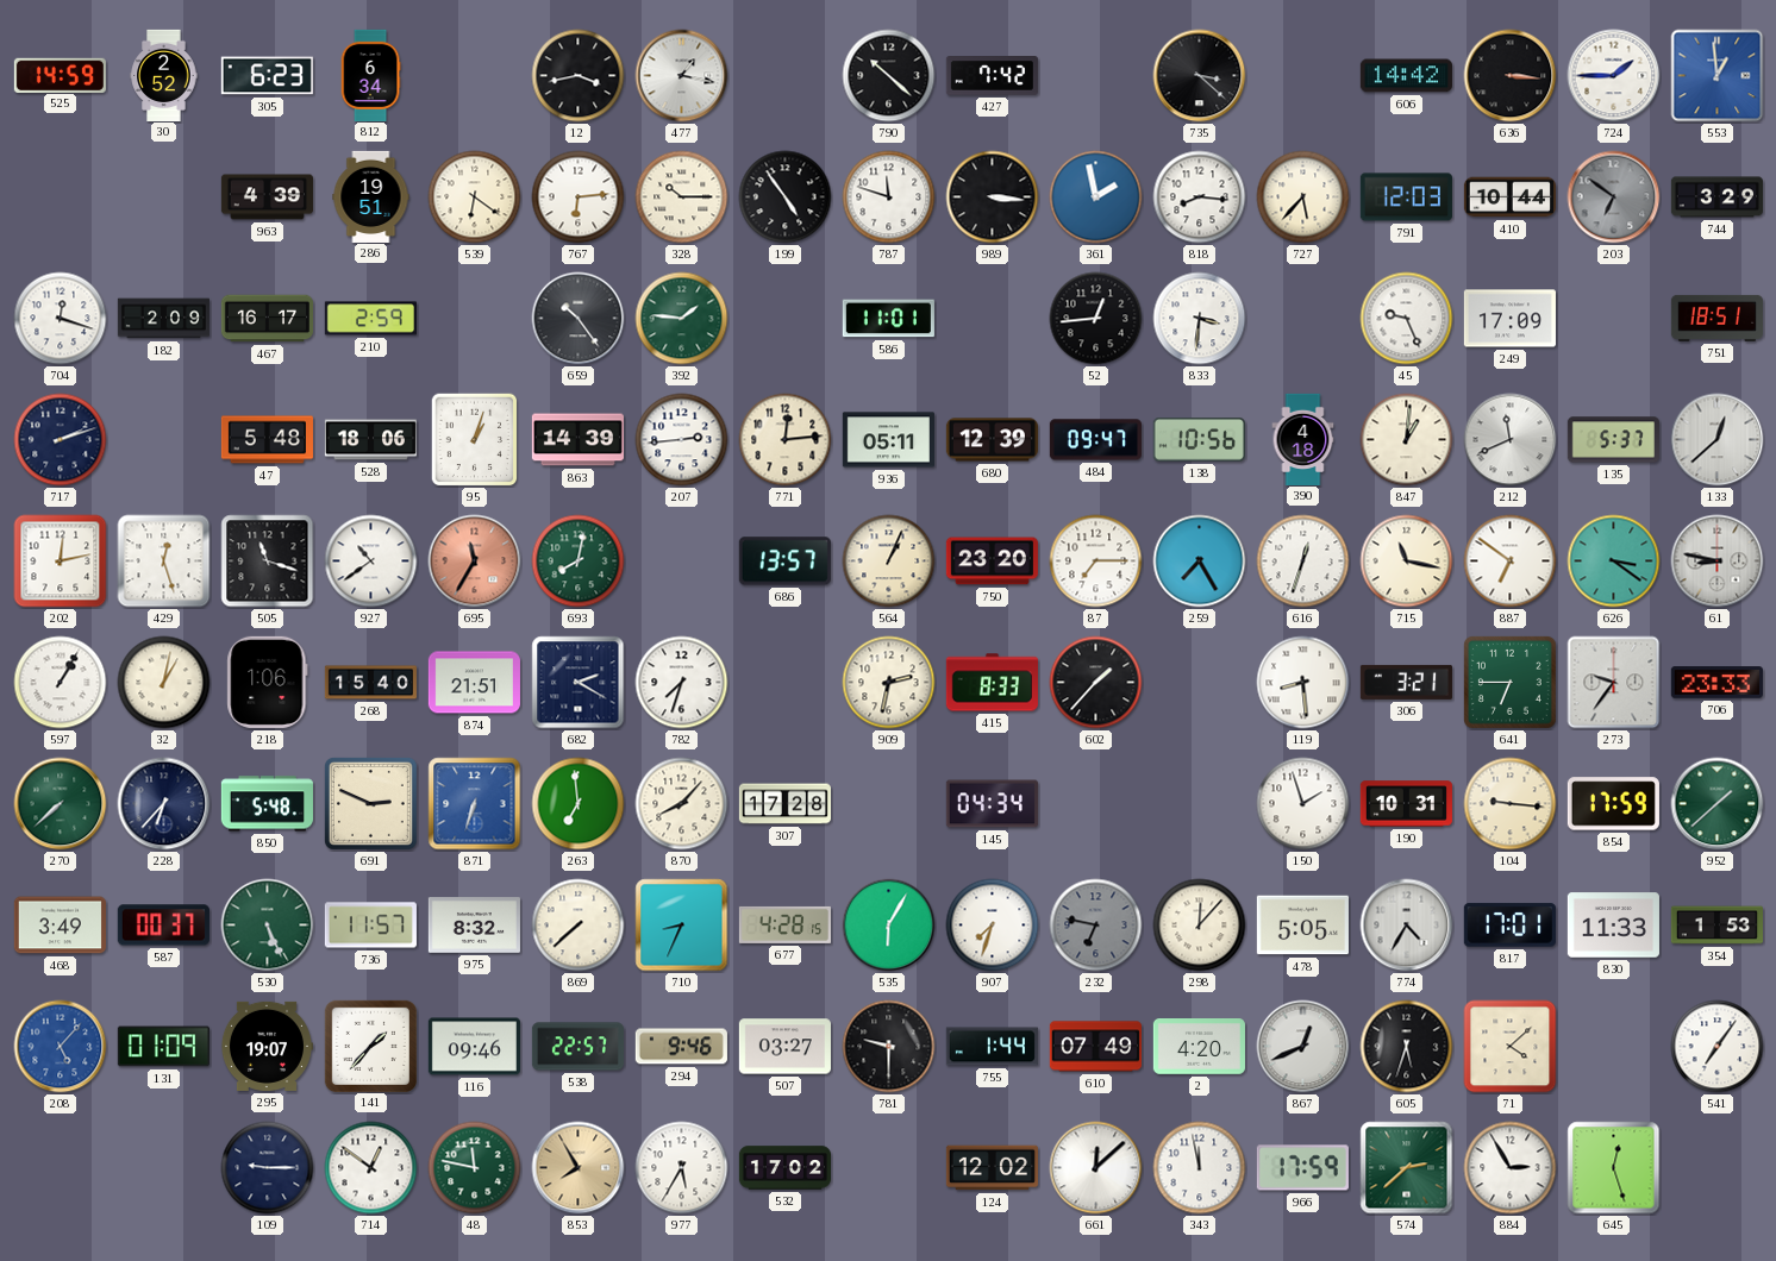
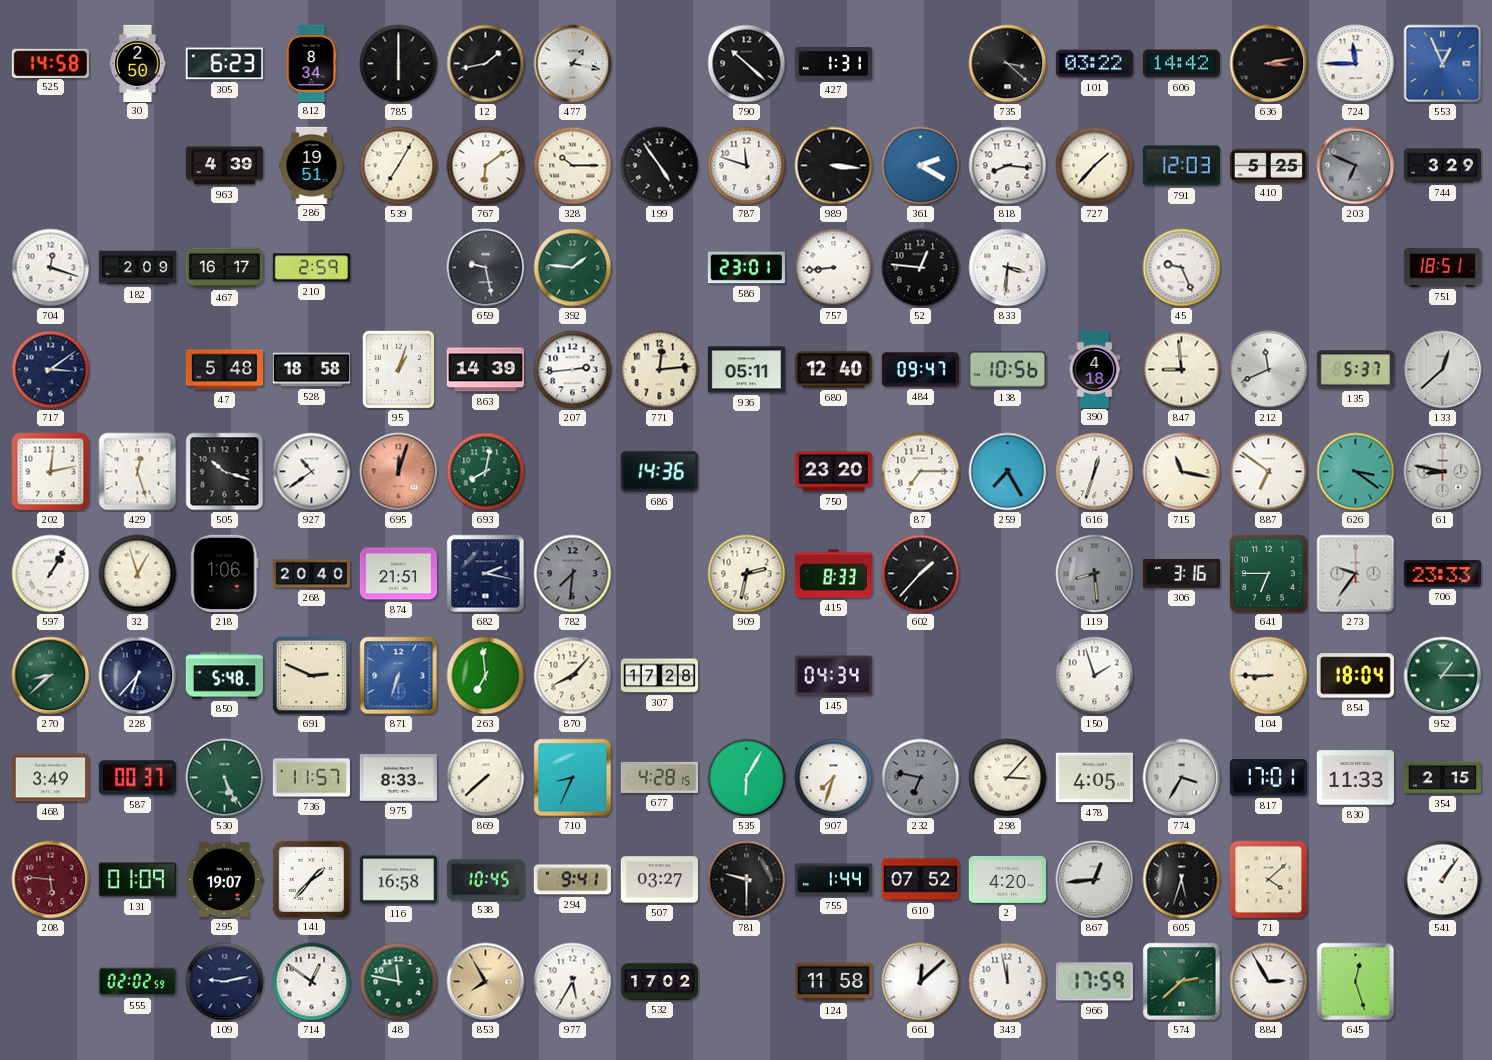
525: 14:59 -> 14:58
30: 2:52 -> 2:50
812: 6:34 -> 8:34
785: none -> 6:00
12: 3:43 -> 1:43
427: 7:42 -> 1:31
101: none -> 03:22
636: 3:16 -> 3:13
724: 1:45 -> 11:45
553: 12:59 -> 12:56
539: 6:21 -> 7:05
767: 6:14 -> 6:09
361: 1:58 -> 2:20
727: 5:37 -> 1:37
410: 10:44 -> 5:25
203: 6:51 -> 6:49
659: 10:24 -> 9:28
586: 11:01 -> 23:01
757: none -> 8:44
52: 12:44 -> 12:46
249: 17:09 -> none
717: 2:12 -> 3:09
528: 18:06 -> 18:58
680: 12:39 -> 12:40
847: 1:01 -> 8:59
505: 11:18 -> 10:18
695: 11:35 -> 12:03
686: 13:57 -> 14:36
564: 1:04 -> none
32: 1:02 -> 12:57
268: 15:40 -> 20:40
682: 2:20 -> 2:17
782: 7:33 -> 7:31
782 dial: white -> grey
119 dial: white -> grey
306: 3:21 -> 3:16
270: 7:38 -> 8:38
190: 10:31 -> none
104: 9:16 -> 8:45
854: 17:59 -> 18:04
952: 1:38 -> 1:15
975: 8:32 -> 8:33
298: 12:07 -> 3:07
478: 5:05 -> 4:05
774: 4:35 -> 3:35
354: 1:53 -> 2:15
208: 5:07 -> 5:46
208 dial: blue -> burgundy
116: 09:46 -> 16:58
538: 22:57 -> 10:45
294: 9:46 -> 9:41
610: 07:49 -> 07:52
867: 12:41 -> 12:44
541: 7:06 -> 1:06
555: none -> 02:02
109: 9:15 -> 9:13
124: 12:02 -> 11:58
